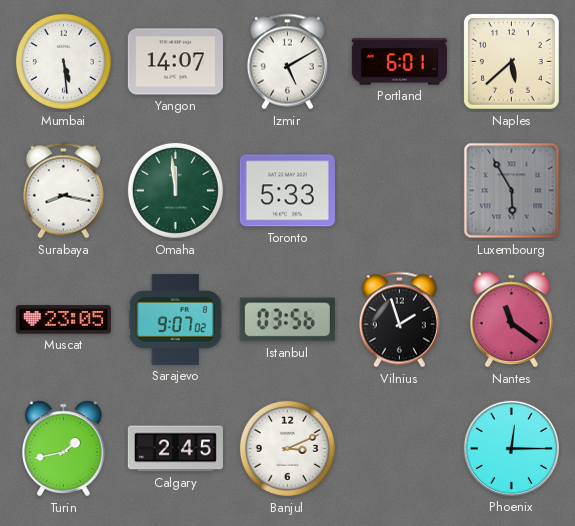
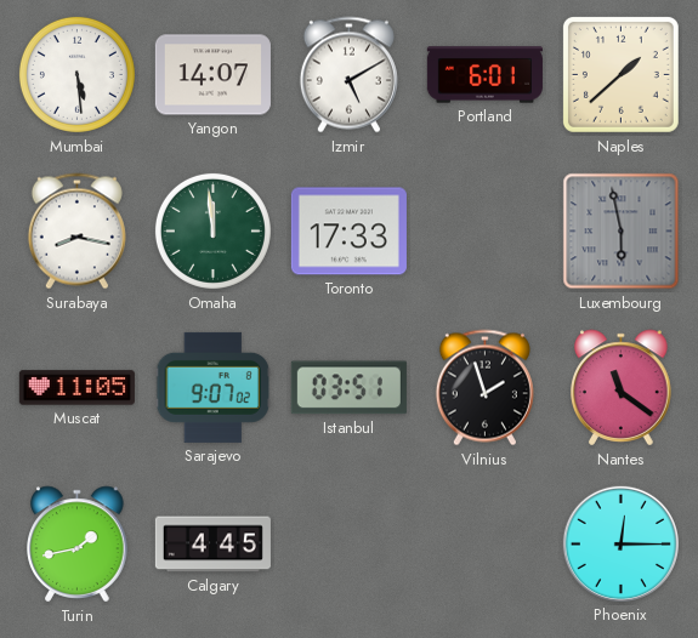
Naples: 5:38 -> 1:38
Toronto: 5:33 -> 17:33
Luxembourg: 5:55 -> 5:58
Muscat: 23:05 -> 11:05
Istanbul: 03:56 -> 03:51
Calgary: 2:45 -> 4:45
Banjul: 3:11 -> none
